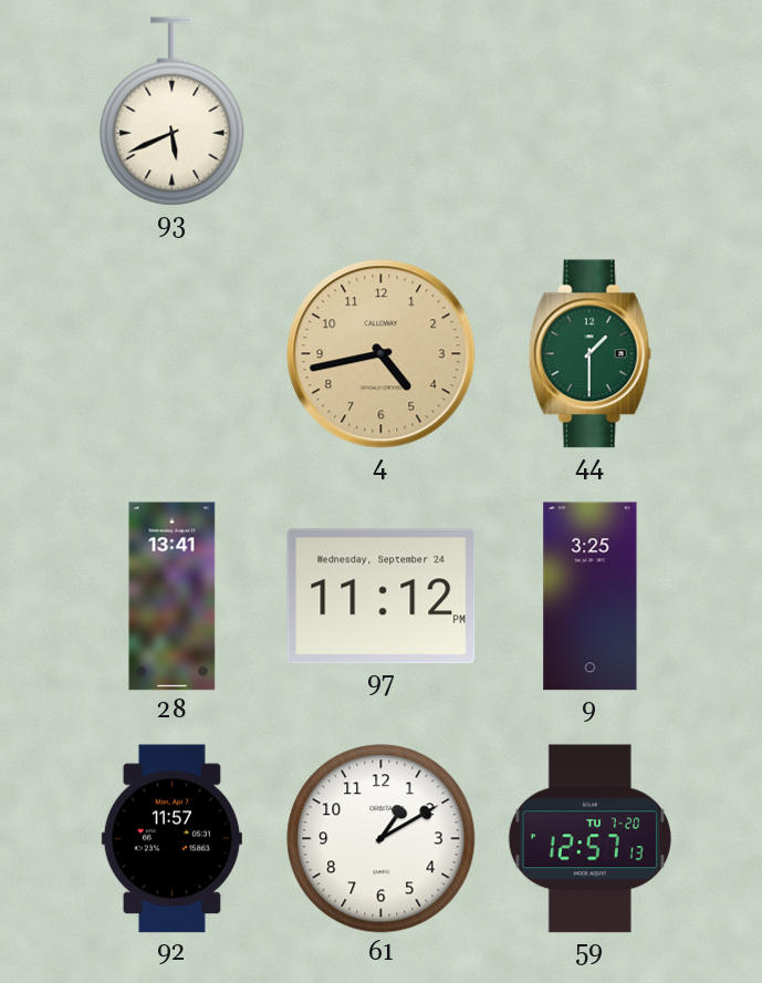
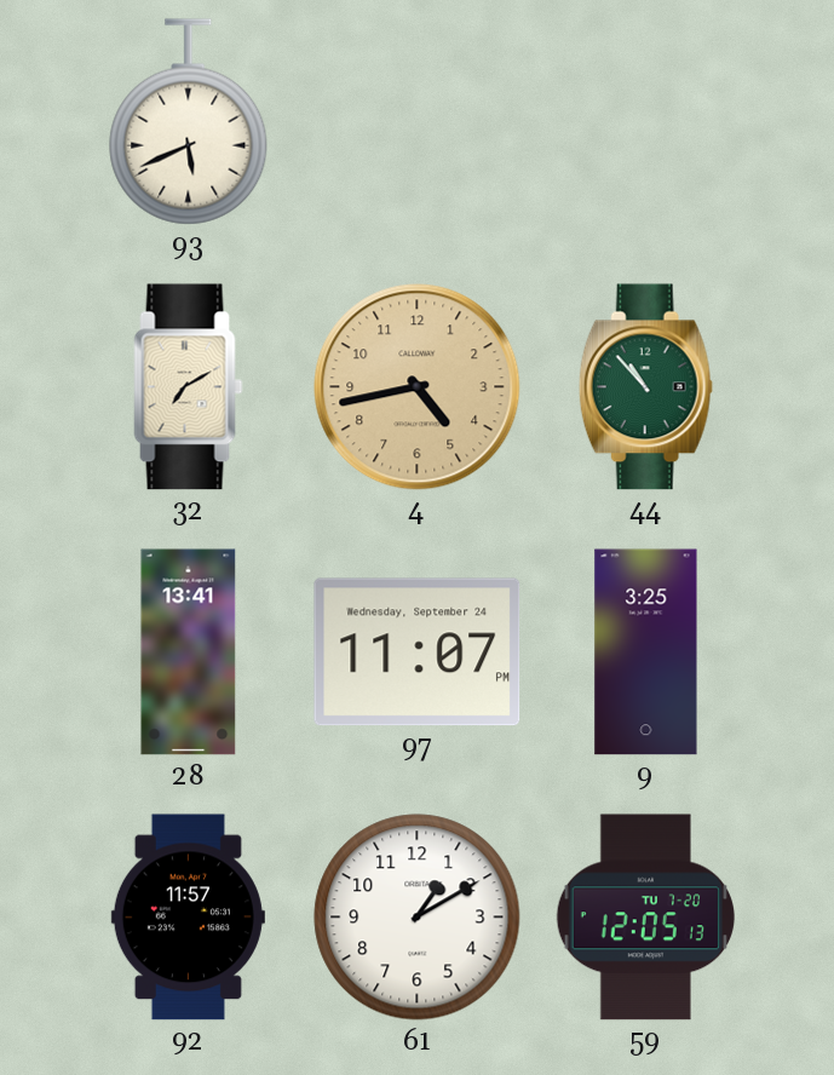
32: none -> 7:10
44: 1:30 -> 10:53
97: 11:12 -> 11:07
59: 12:57 -> 12:05
